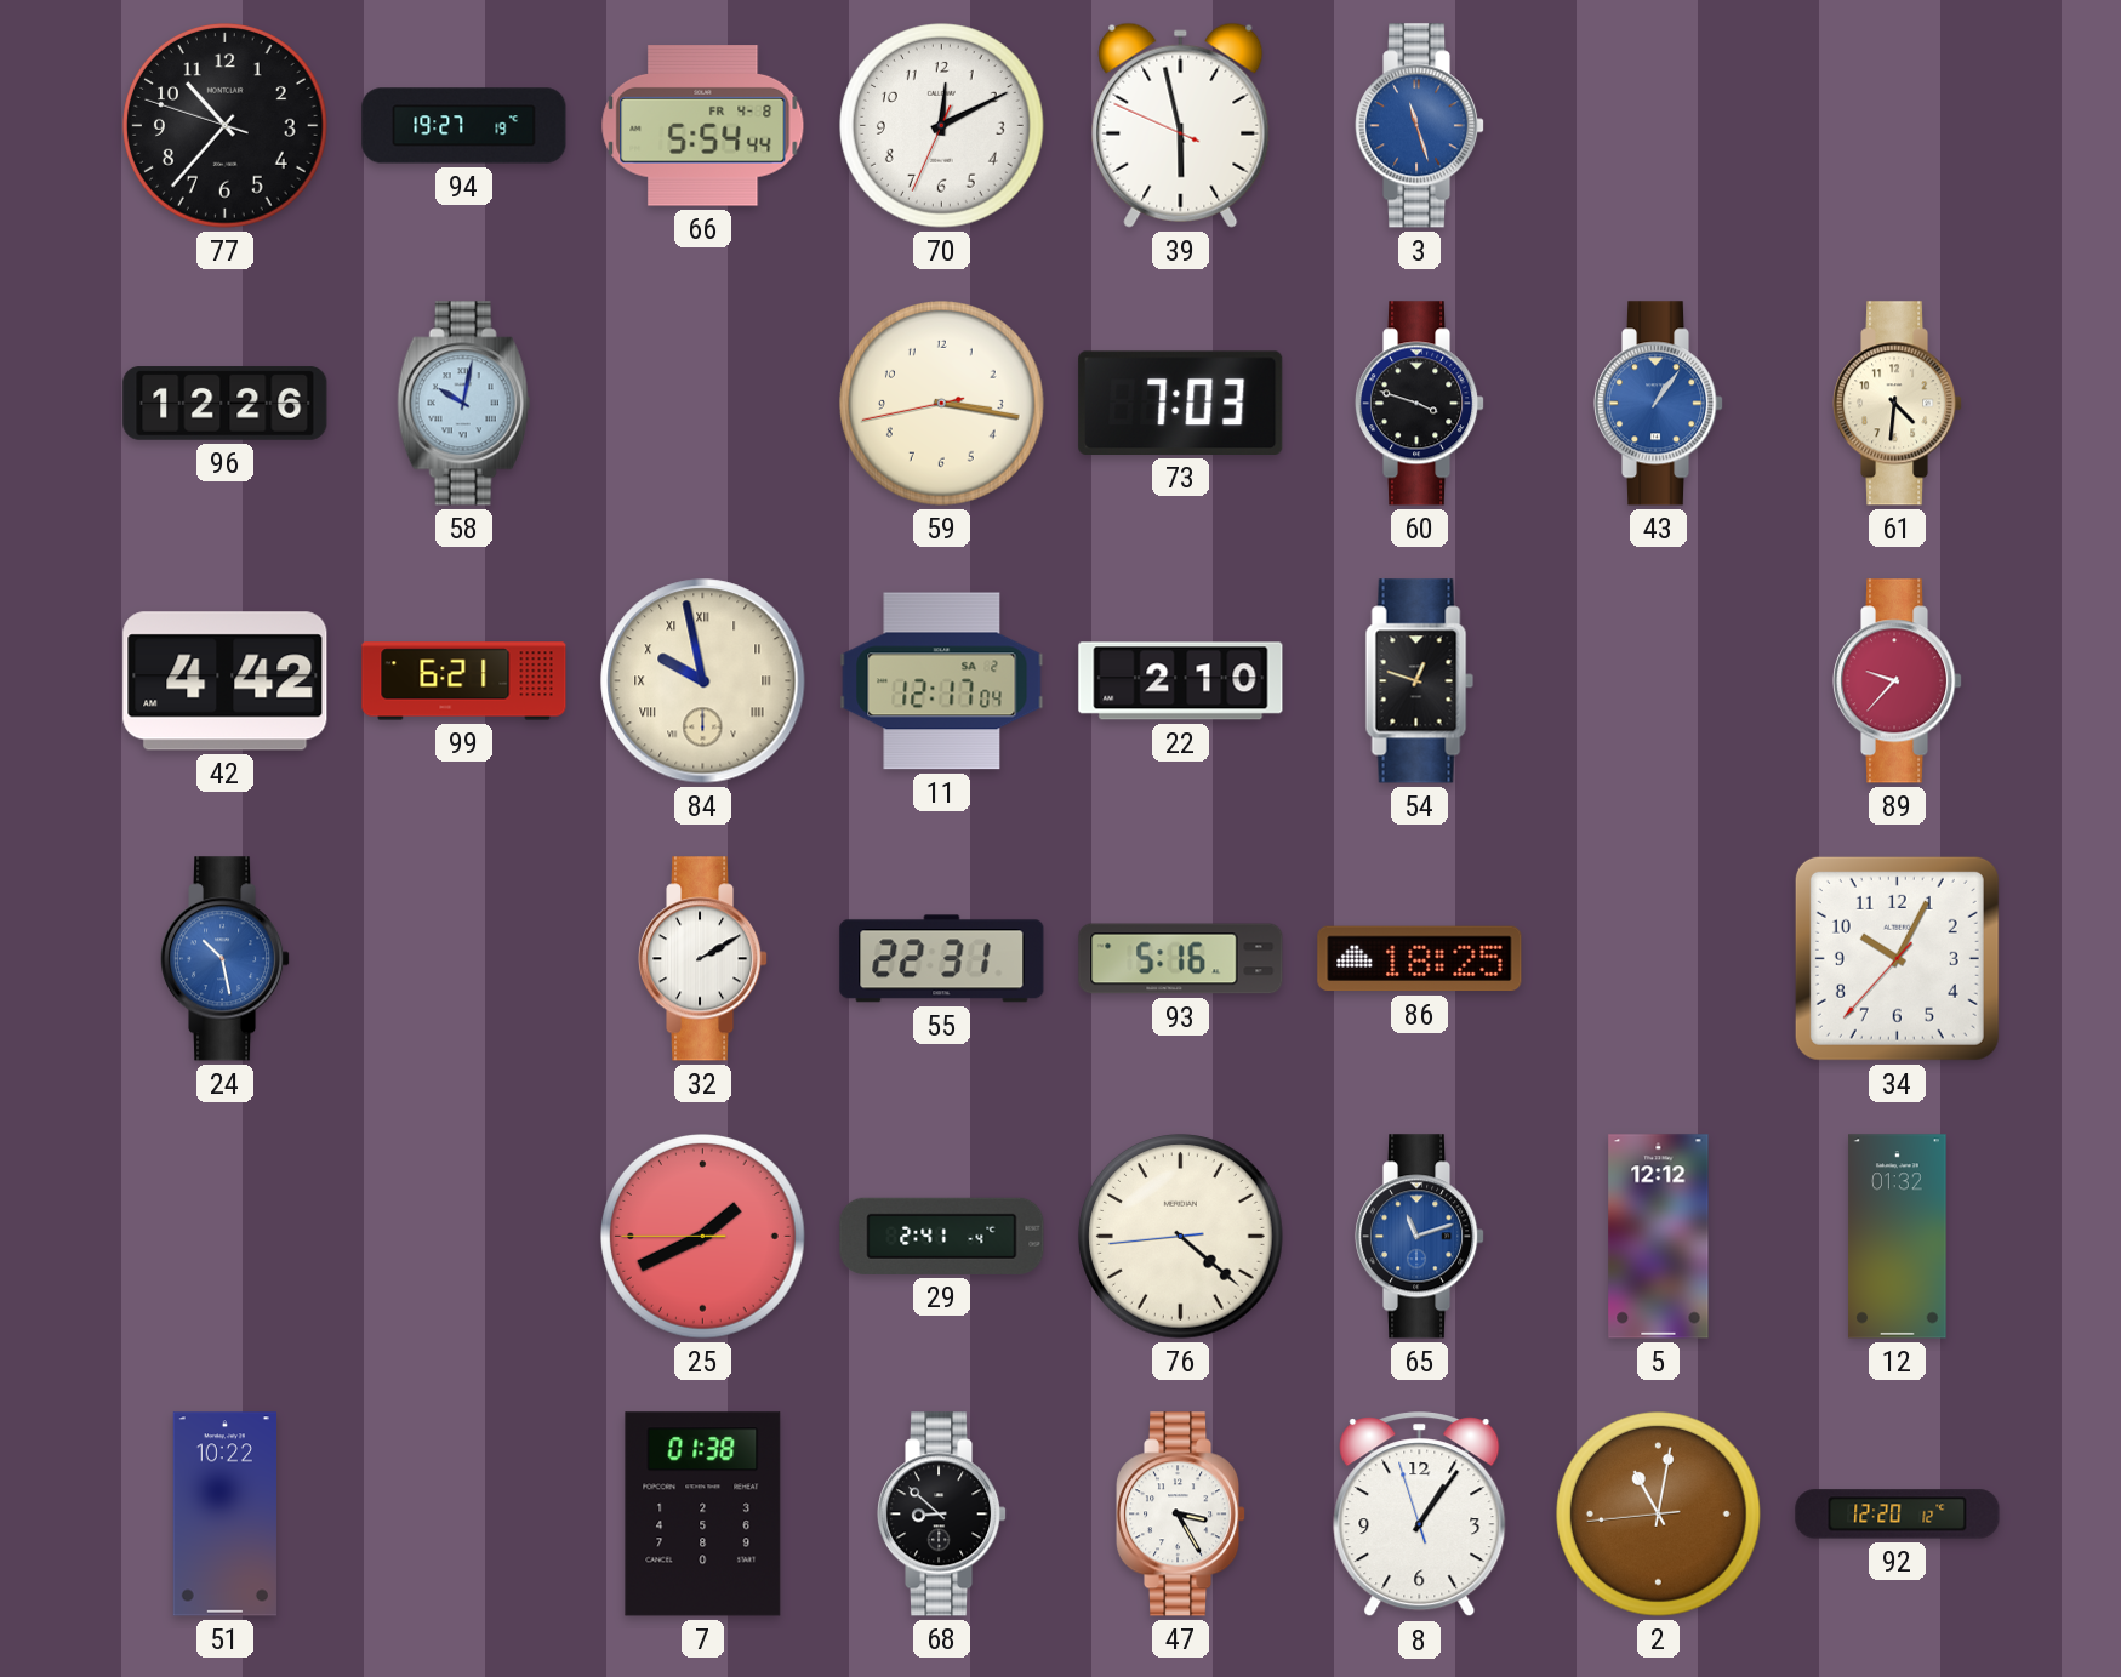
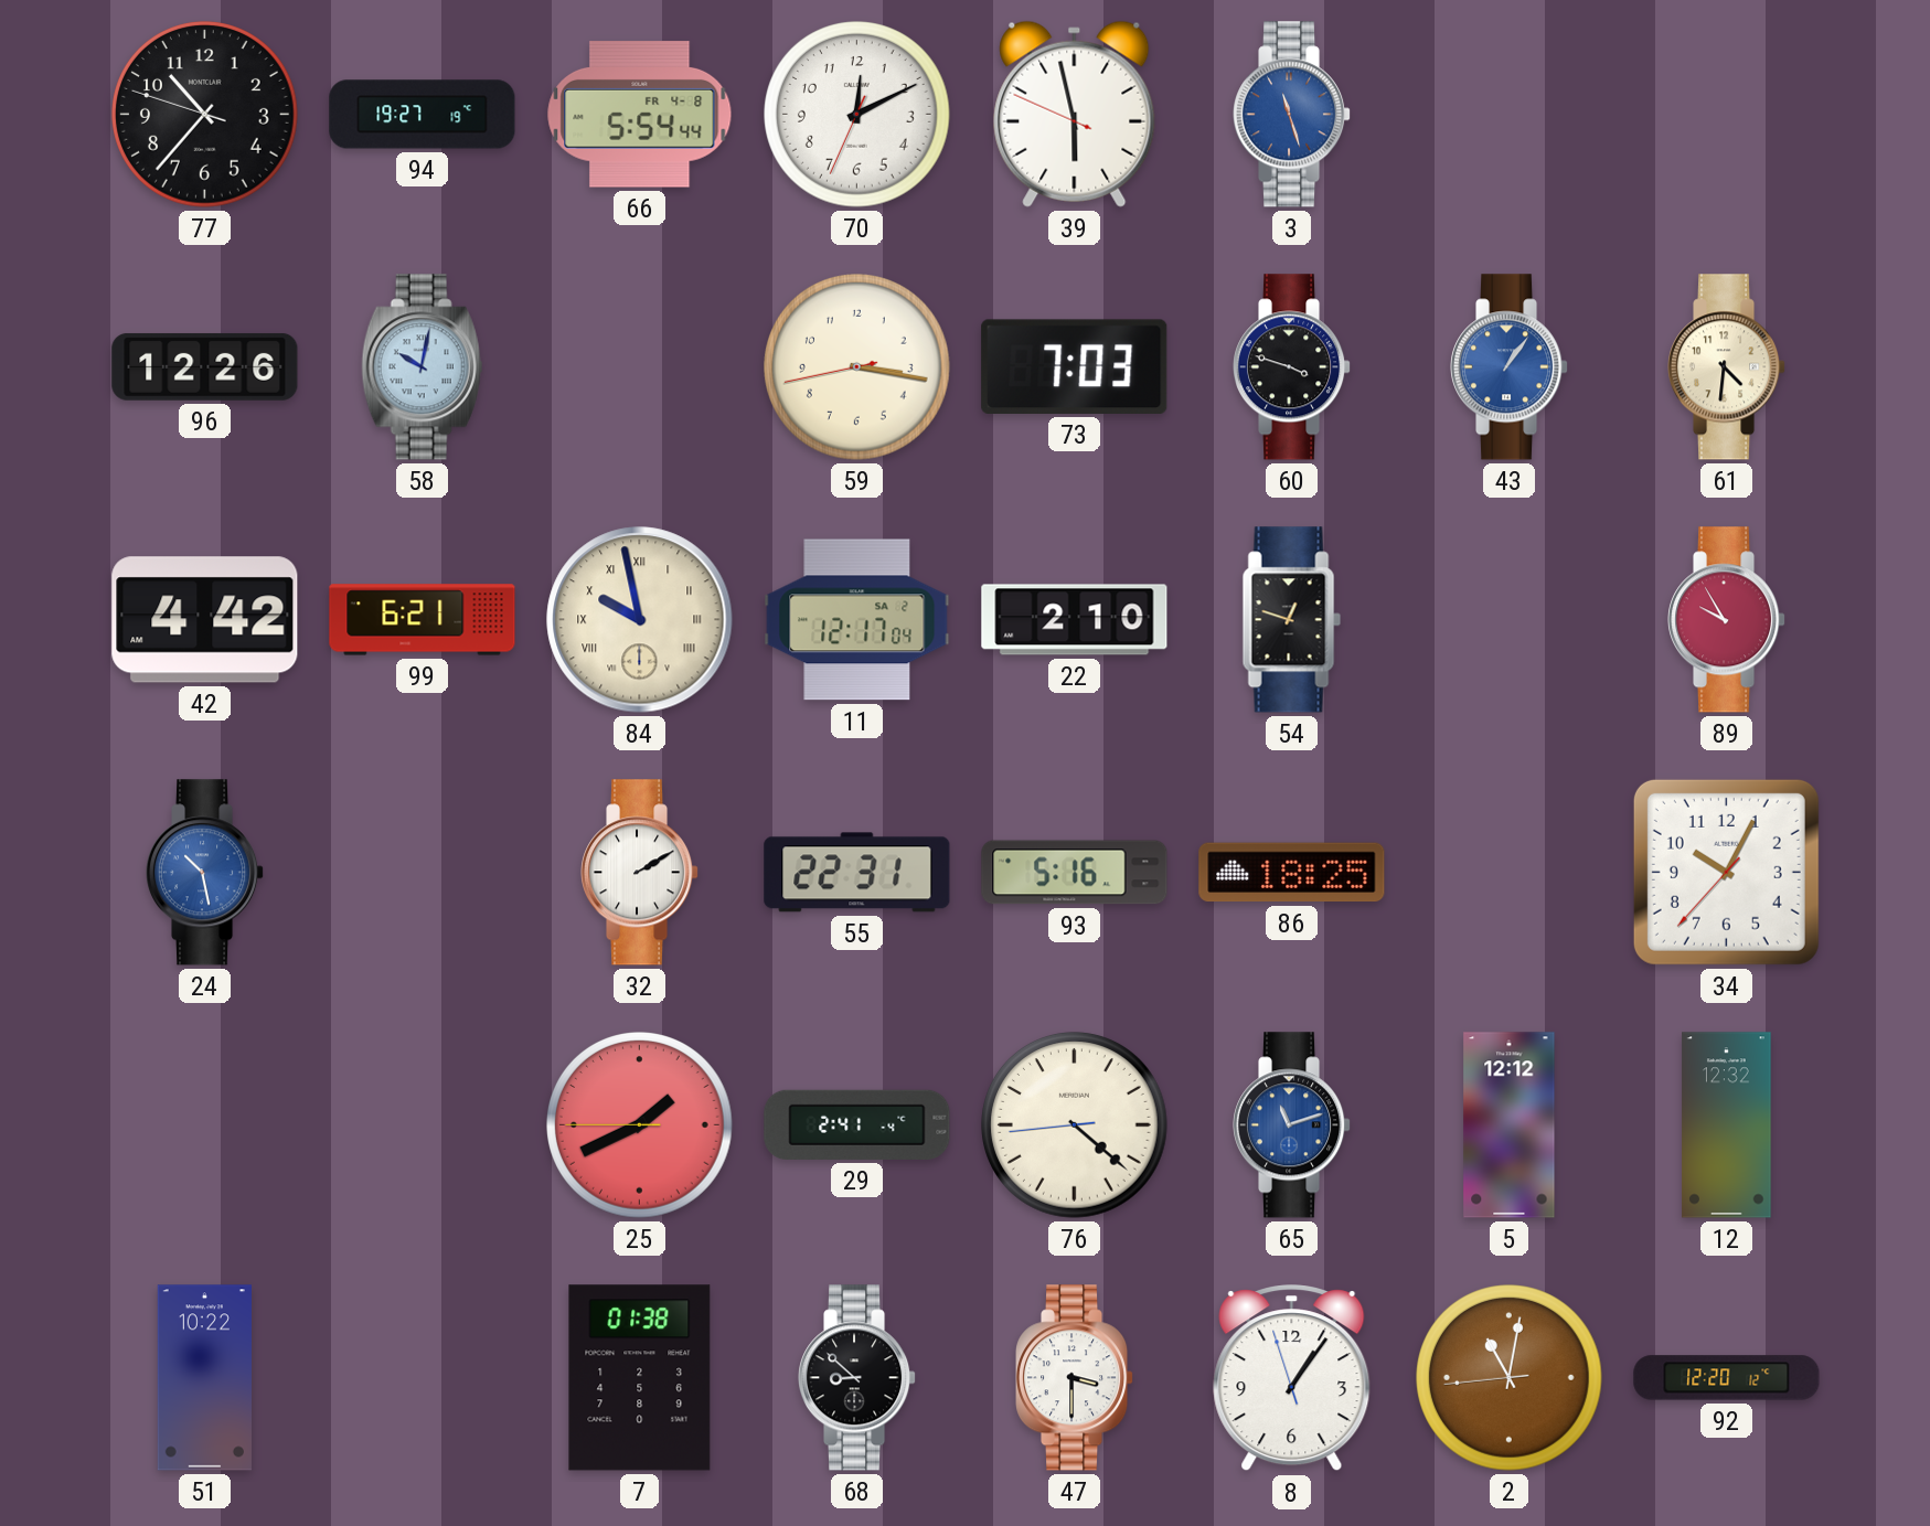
89: 9:37 -> 9:55
12: 01:32 -> 12:32
47: 3:25 -> 3:30
